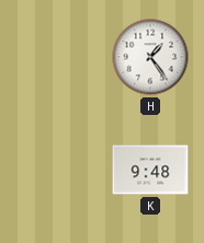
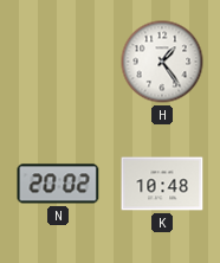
N: none -> 20:02
K: 9:48 -> 10:48
